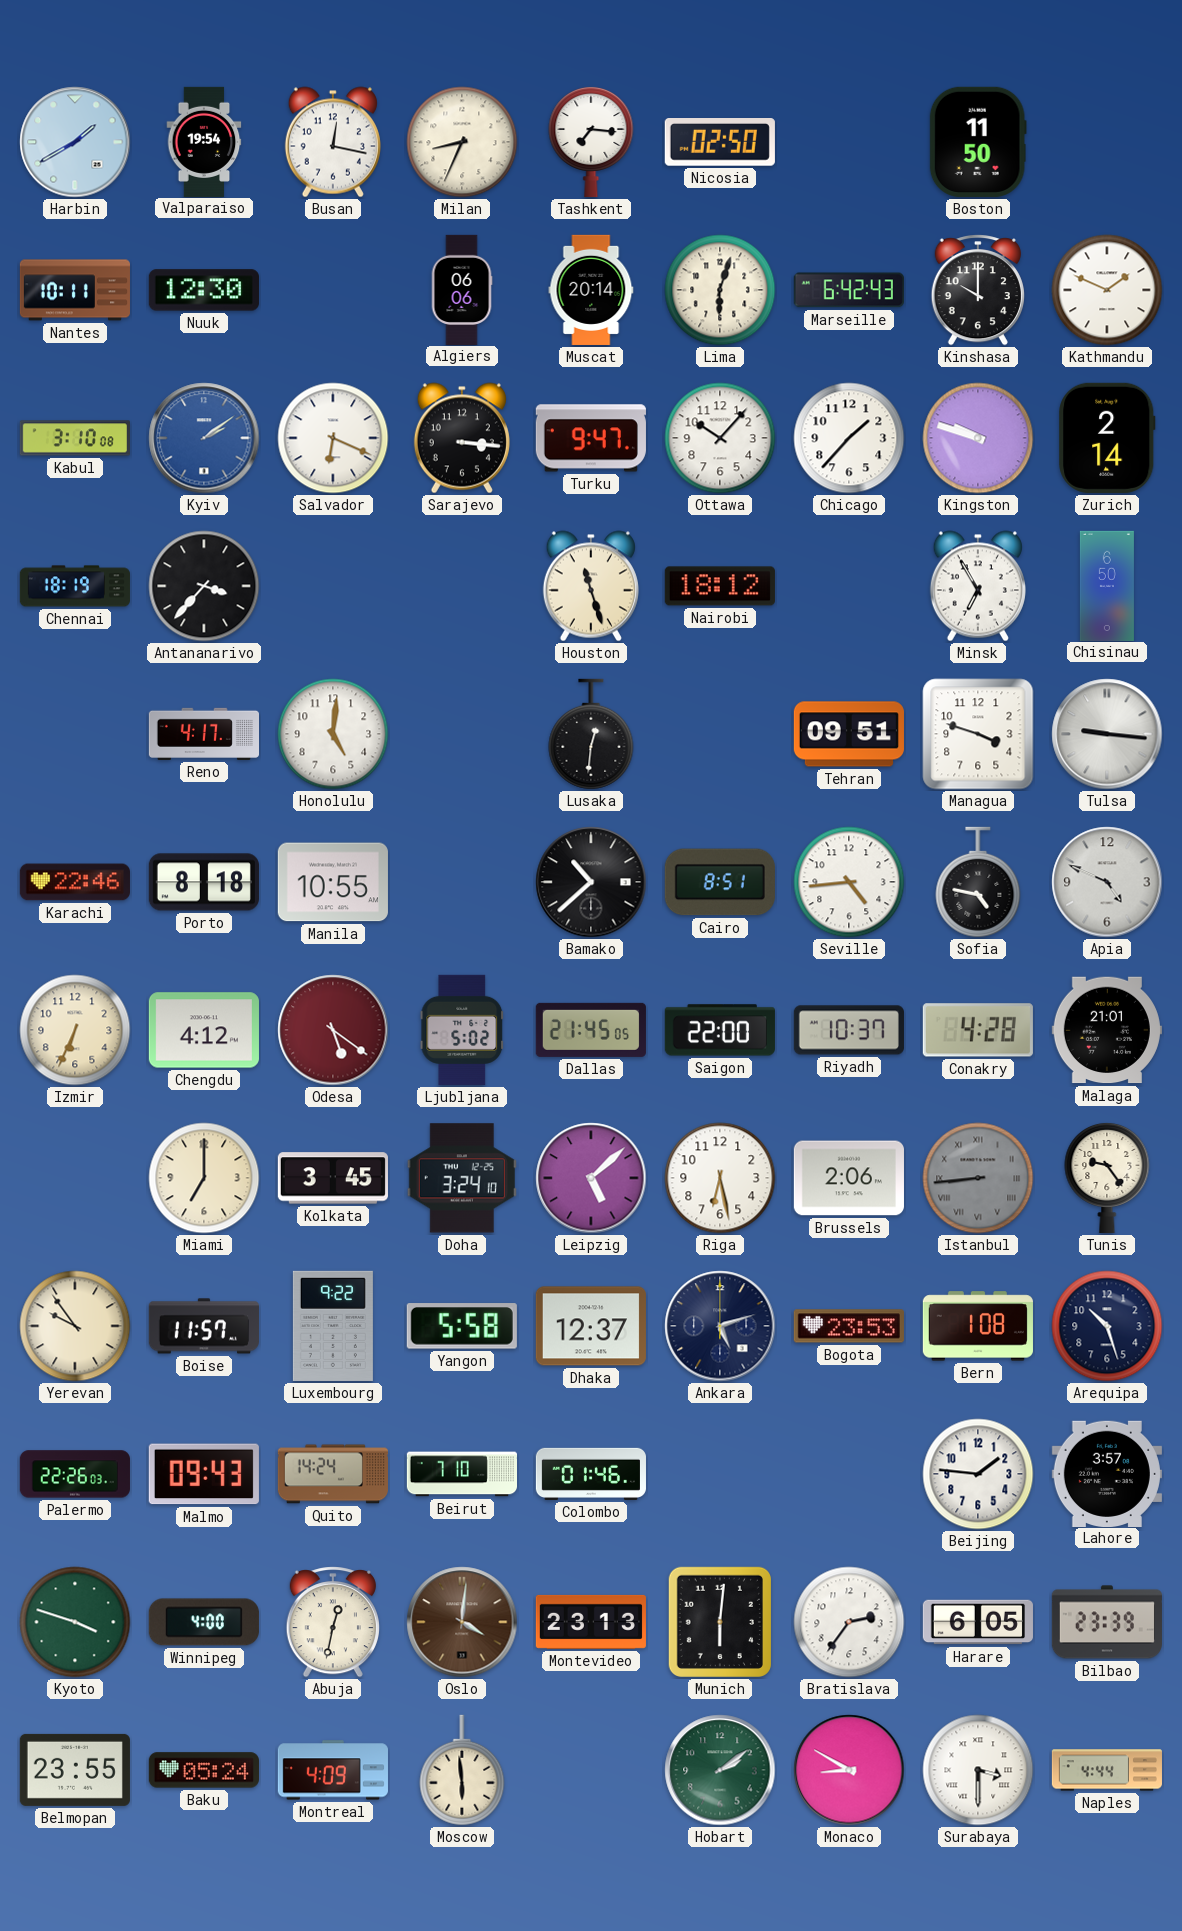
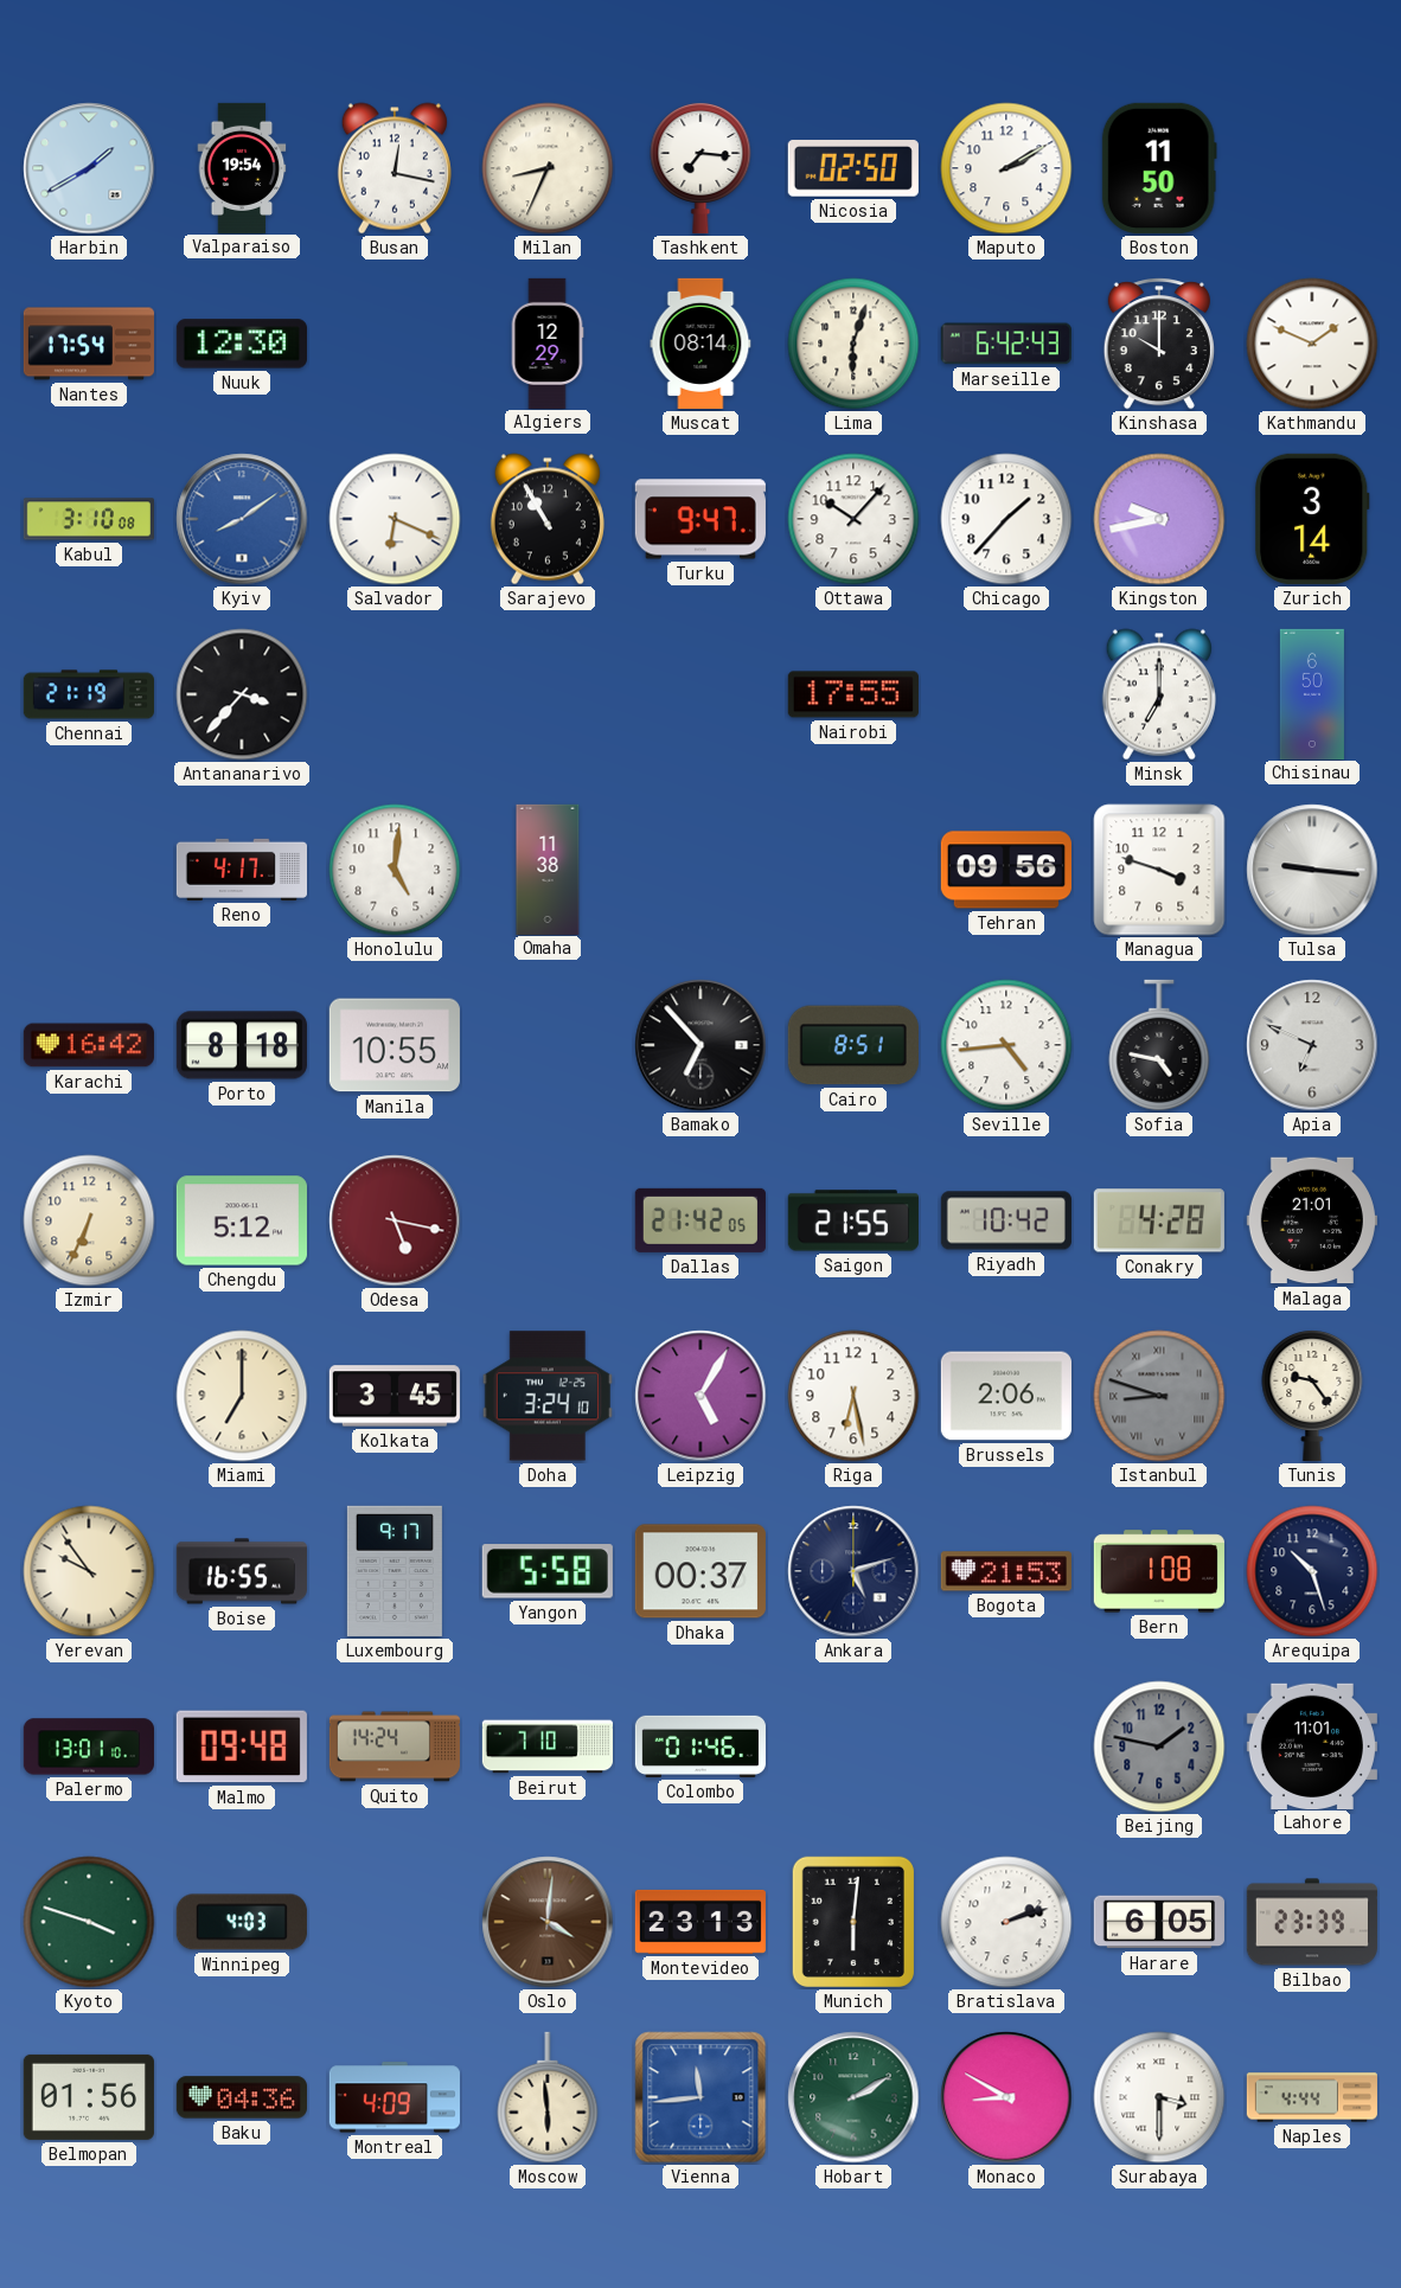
Maputo: none -> 2:10
Nantes: 10:11 -> 17:54
Algiers: 06:06 -> 12:29
Muscat: 20:14 -> 08:14
Kyiv: 2:09 -> 8:09
Sarajevo: 3:16 -> 10:55
Kingston: 9:48 -> 9:43
Zurich: 2:14 -> 3:14
Chennai: 18:19 -> 21:19
Houston: 11:27 -> none
Nairobi: 18:12 -> 17:55
Minsk: 6:55 -> 7:00
Omaha: none -> 11:38
Lusaka: 12:31 -> none
Tehran: 09:51 -> 09:56
Karachi: 22:46 -> 16:42
Bamako: 10:38 -> 6:53
Apia: 4:49 -> 6:49
Chengdu: 4:12 -> 5:12
Odesa: 5:21 -> 5:17
Ljubljana: 5:02 -> none
Dallas: 21:45 -> 21:42
Saigon: 22:00 -> 21:55
Riyadh: 10:37 -> 10:42
Leipzig: 5:08 -> 5:05
Istanbul: 8:44 -> 8:48
Boise: 11:57 -> 16:55
Luxembourg: 9:22 -> 9:17
Dhaka: 12:37 -> 00:37
Bogota: 23:53 -> 21:53
Palermo: 22:26 -> 13:01
Malmo: 09:43 -> 09:48
Beijing: 1:46 -> 1:47
Beijing dial: white -> grey
Lahore: 3:57 -> 11:01
Winnipeg: 4:00 -> 4:03
Abuja: 12:32 -> none
Bratislava: 2:36 -> 2:12
Belmopan: 23:55 -> 01:56
Baku: 05:24 -> 04:36
Vienna: none -> 11:44
Hobart: 2:09 -> 2:10
